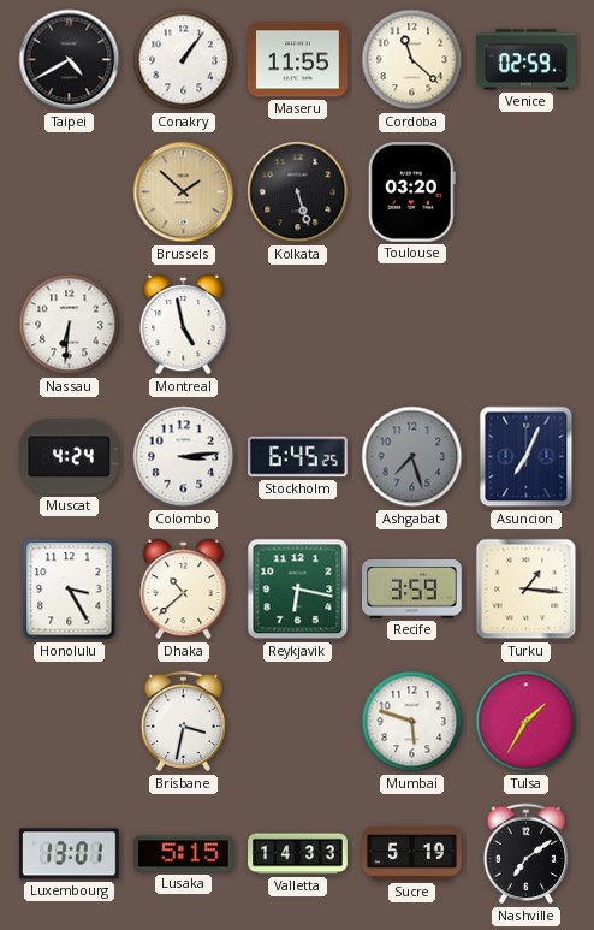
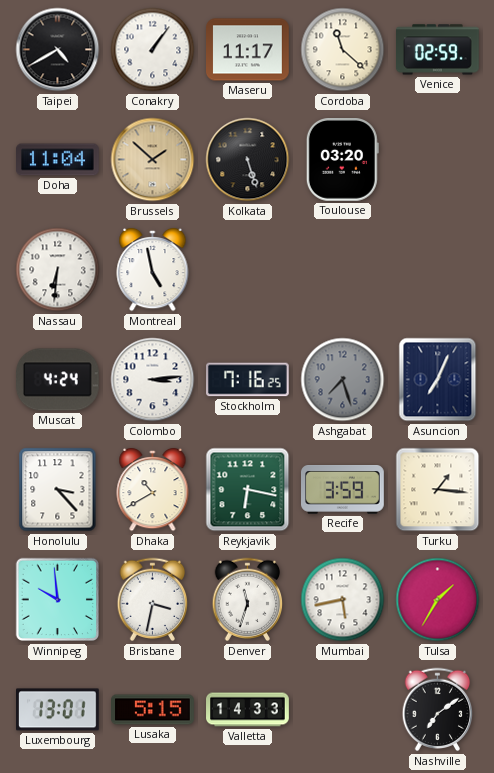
Maseru: 11:55 -> 11:17
Doha: none -> 11:04
Stockholm: 6:45 -> 7:16
Honolulu: 3:25 -> 3:23
Dhaka: 10:38 -> 10:40
Winnipeg: none -> 9:59
Denver: none -> 11:33
Mumbai: 5:48 -> 5:43
Sucre: 5:19 -> none
